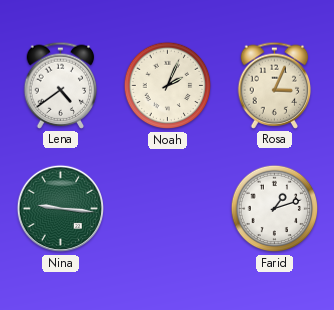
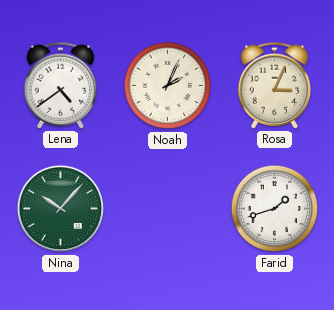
Nina: 9:16 -> 10:07
Farid: 1:12 -> 1:42
